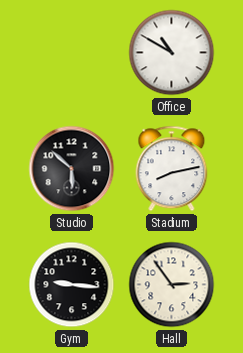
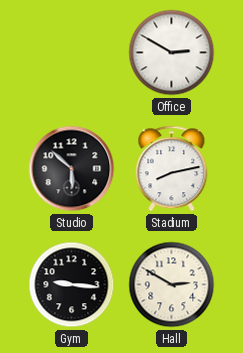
Office: 10:50 -> 2:50
Hall: 2:54 -> 2:50
